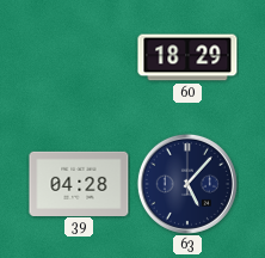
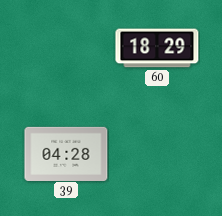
63: 5:07 -> none
